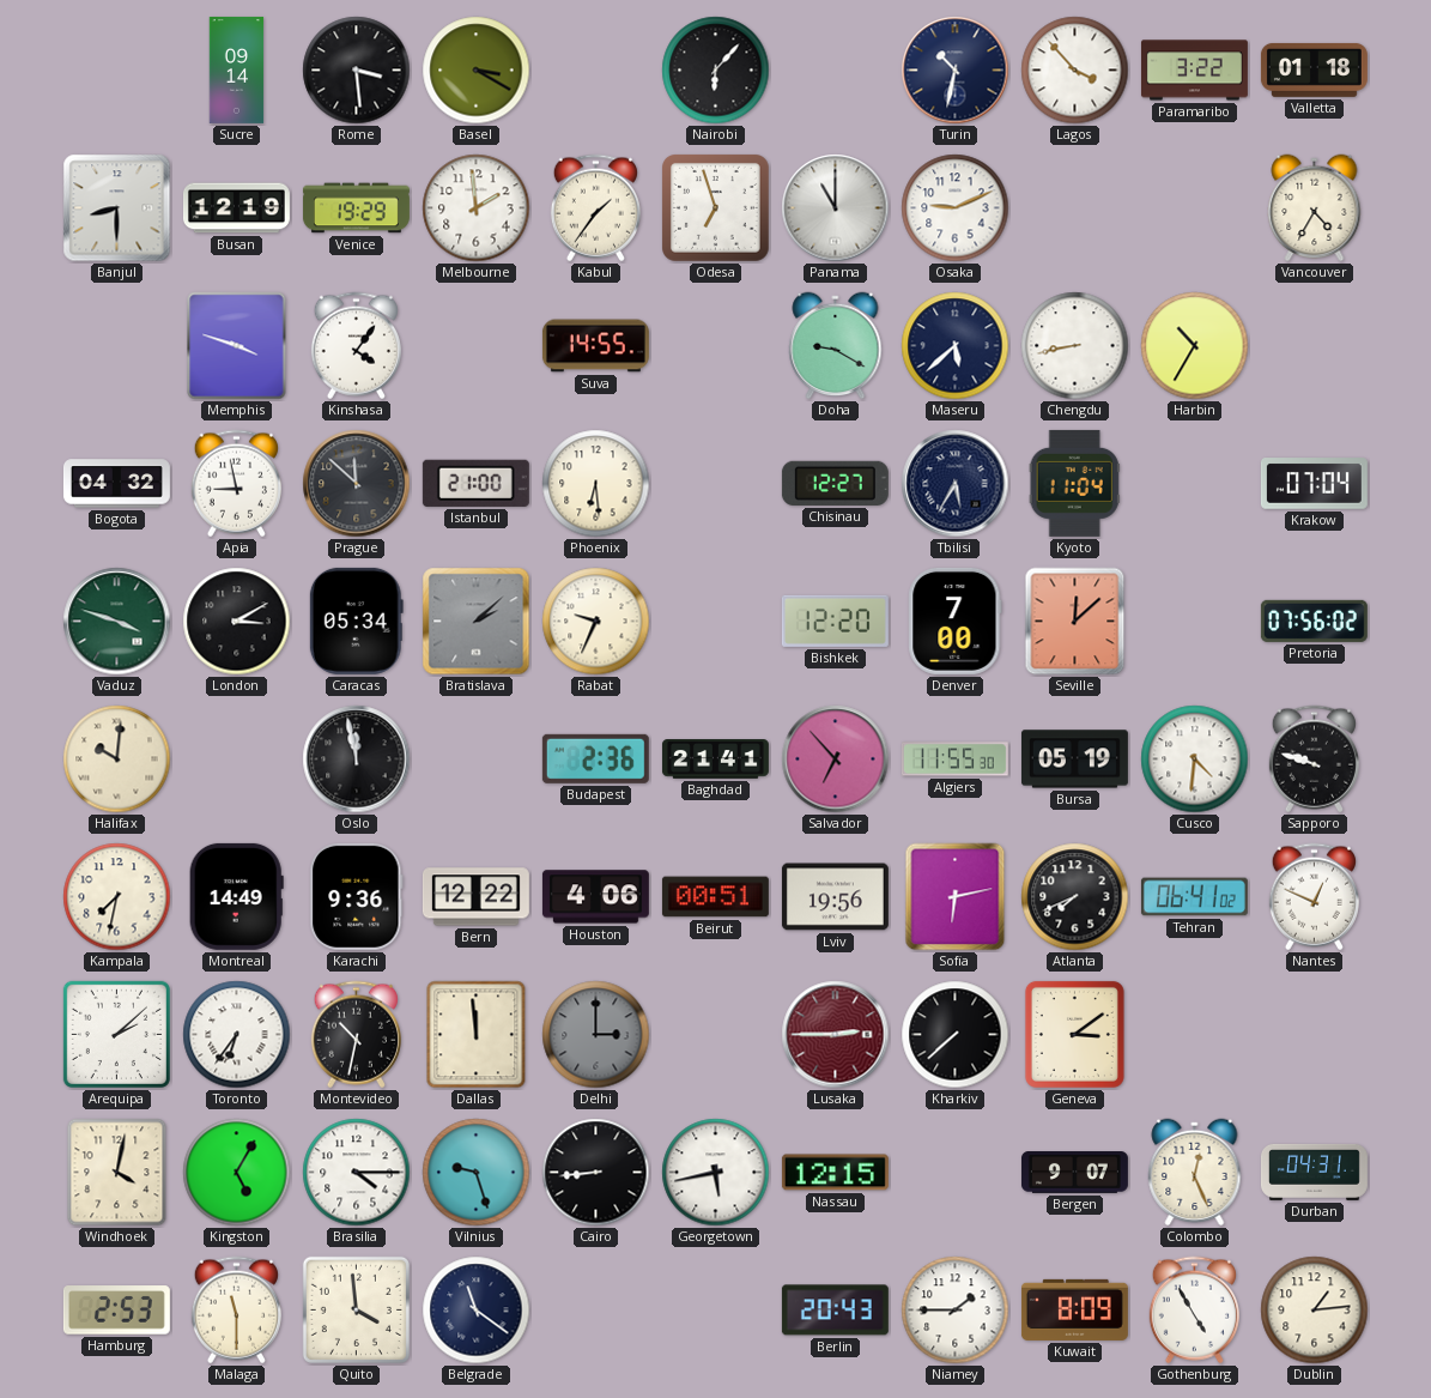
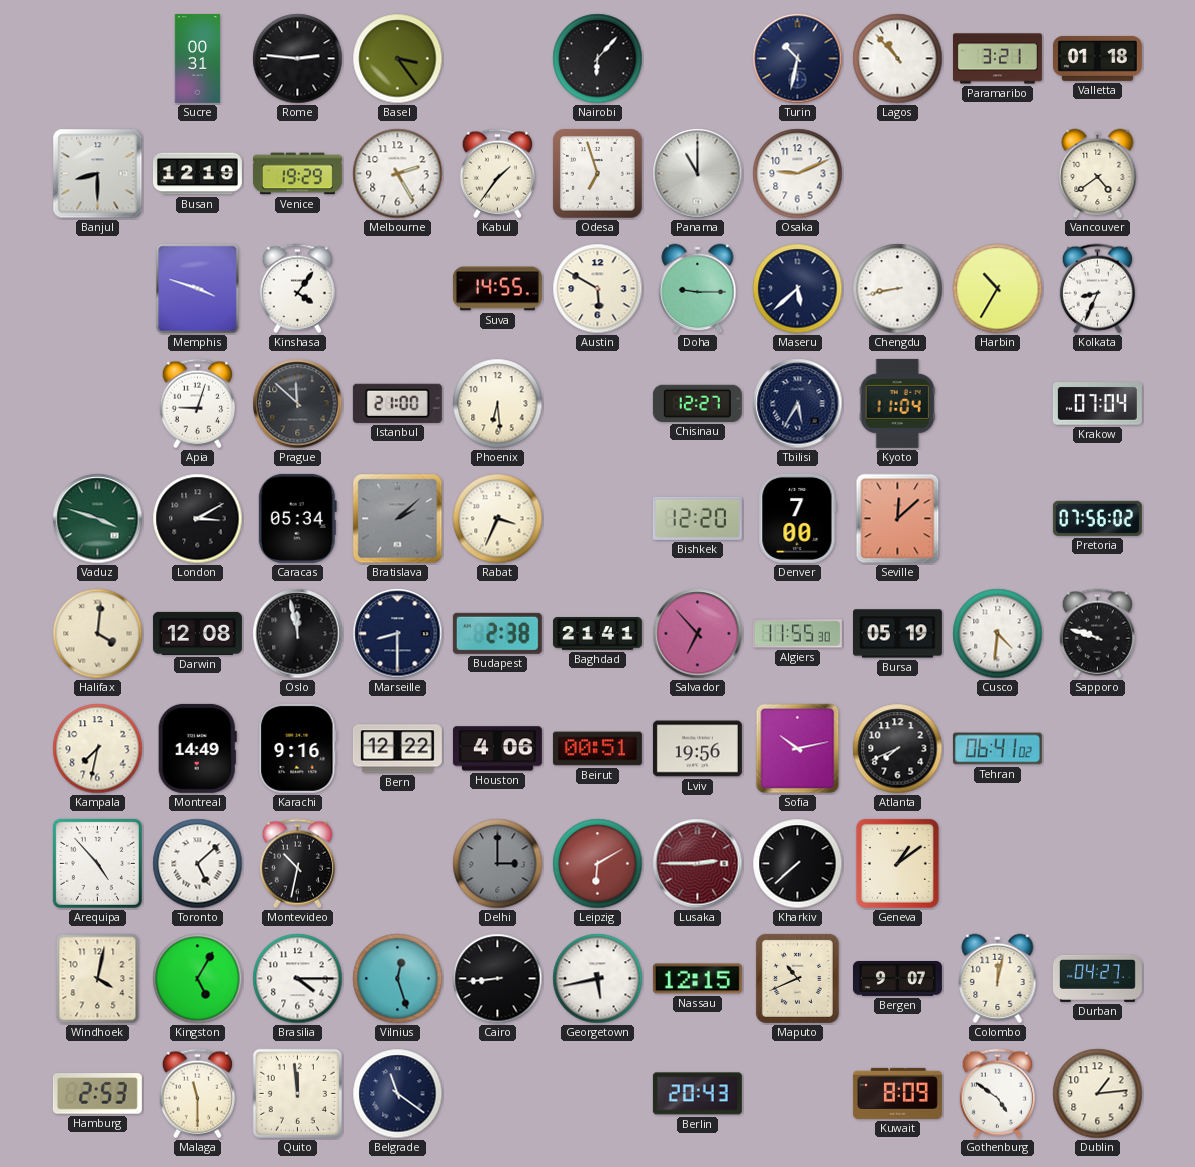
Sucre: 09:14 -> 00:31
Rome: 3:29 -> 2:46
Basel: 3:20 -> 3:24
Lagos: 3:53 -> 10:53
Paramaribo: 3:22 -> 3:21
Melbourne: 1:59 -> 2:25
Vancouver: 4:35 -> 4:39
Austin: none -> 5:50
Doha: 9:20 -> 9:15
Kolkata: none -> 8:34
Bogota: 04:32 -> none
Apia: 8:58 -> 9:03
Rabat: 9:34 -> 3:34
Halifax: 10:01 -> 4:01
Darwin: none -> 12:08
Marseille: none -> 8:30
Budapest: 2:36 -> 2:38
Karachi: 9:36 -> 9:16
Sofia: 6:13 -> 10:13
Nantes: 12:49 -> none
Arequipa: 2:08 -> 4:53
Toronto: 6:36 -> 5:08
Dallas: 11:59 -> none
Leipzig: none -> 6:10
Geneva: 3:09 -> 1:09
Vilnius: 9:27 -> 12:27
Maputo: none -> 10:41
Colombo: 12:26 -> 12:02
Durban: 04:31 -> 04:27
Quito: 3:59 -> 11:59
Niamey: 1:45 -> none
Gothenburg: 4:55 -> 4:51
